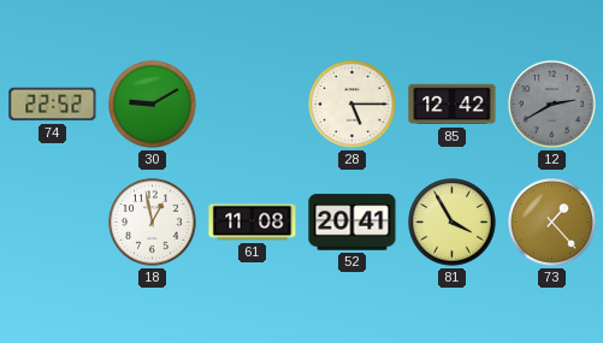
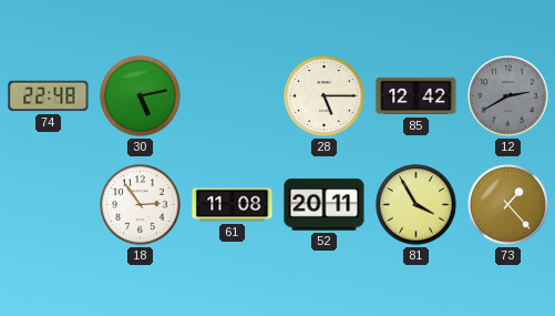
74: 22:52 -> 22:48
30: 9:10 -> 5:13
18: 12:58 -> 2:54
52: 20:41 -> 20:11
